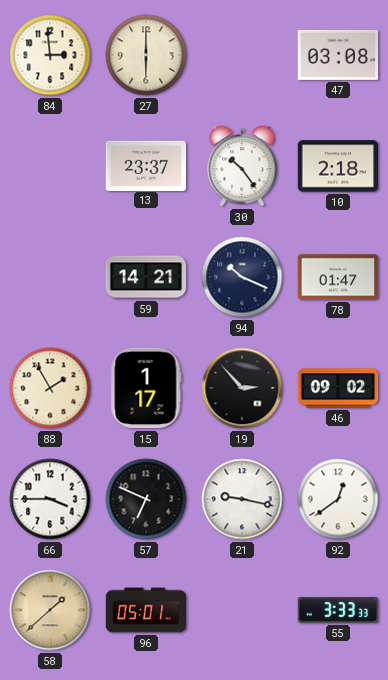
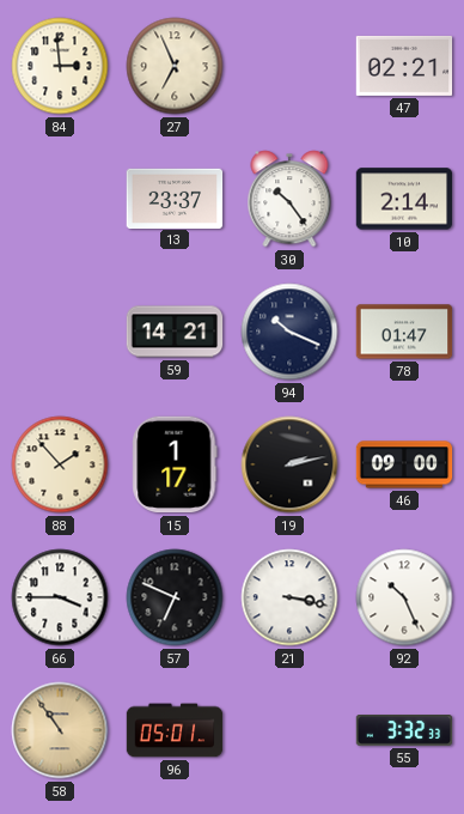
27: 6:00 -> 6:56
47: 03:08 -> 02:21
10: 2:18 -> 2:14
88: 1:55 -> 1:53
19: 2:53 -> 2:13
46: 09:02 -> 09:00
21: 9:17 -> 3:17
92: 12:39 -> 10:26
58: 1:38 -> 10:54
55: 3:33 -> 3:32
